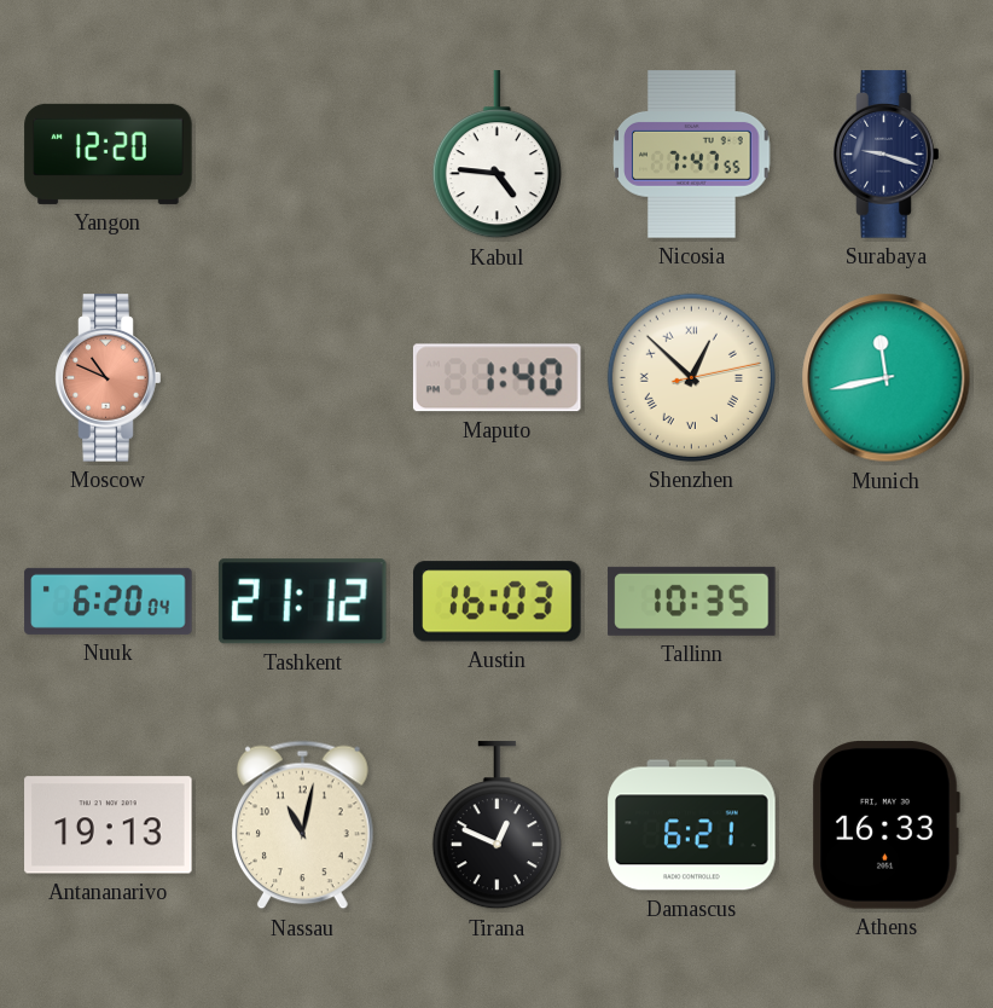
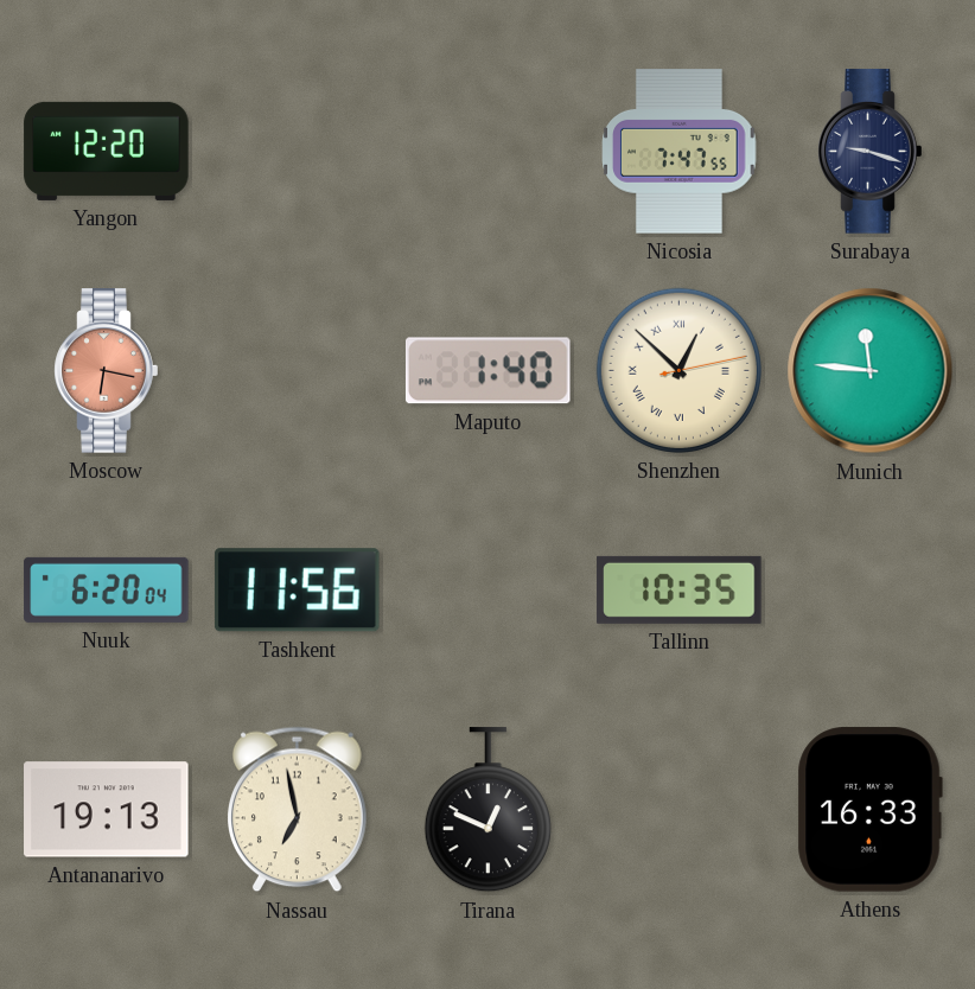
Kabul: 4:46 -> none
Moscow: 10:49 -> 6:17
Munich: 11:43 -> 11:46
Tashkent: 21:12 -> 11:56
Austin: 16:03 -> none
Nassau: 11:02 -> 6:58
Damascus: 6:21 -> none
